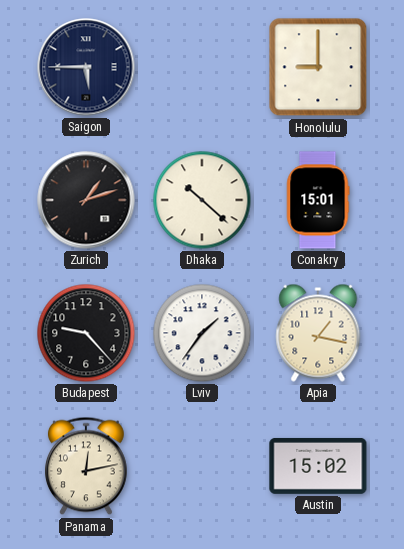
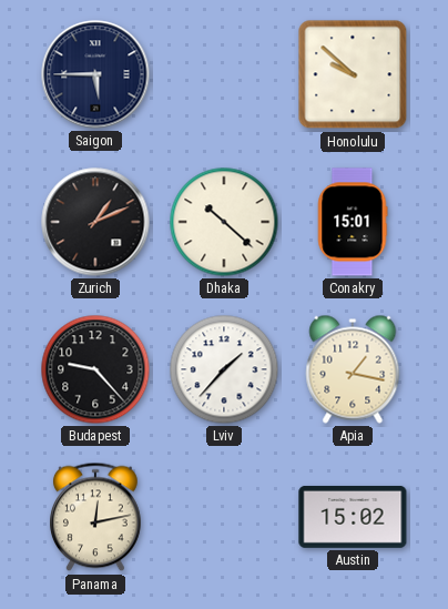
Honolulu: 9:00 -> 9:52
Zurich: 1:12 -> 1:11
Lviv: 1:36 -> 1:37
